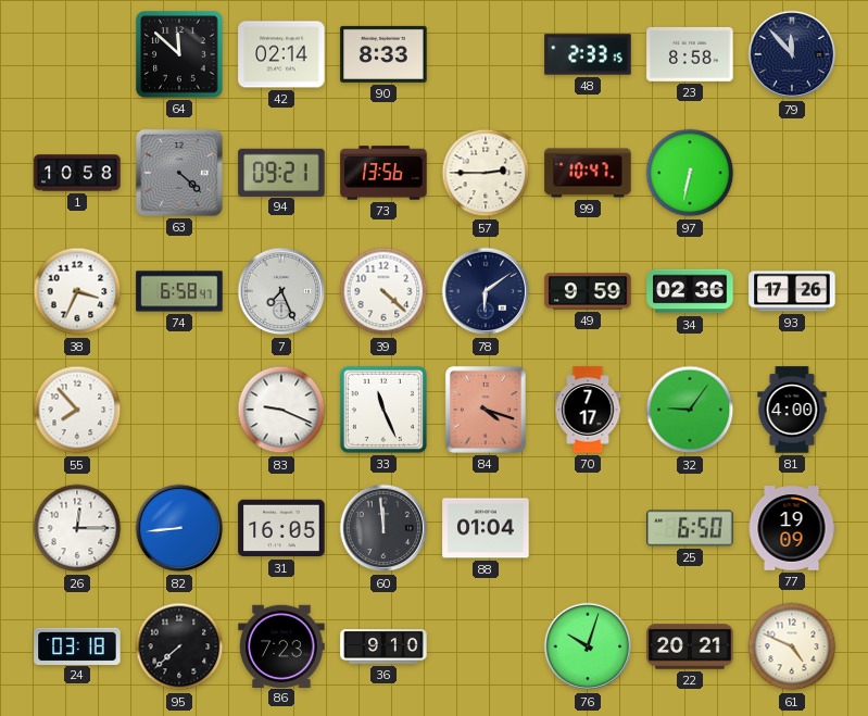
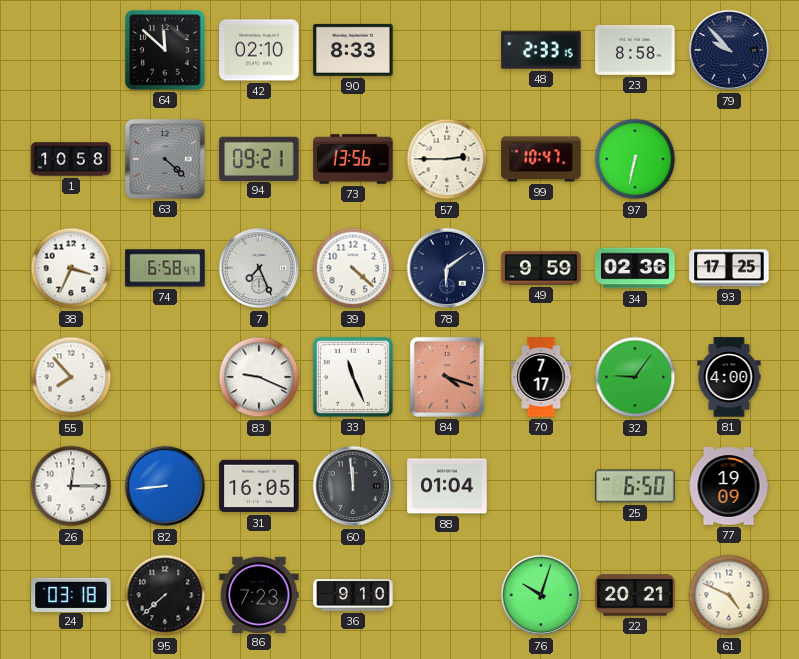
42: 02:14 -> 02:10
79: 11:53 -> 9:53
93: 17:26 -> 17:25
